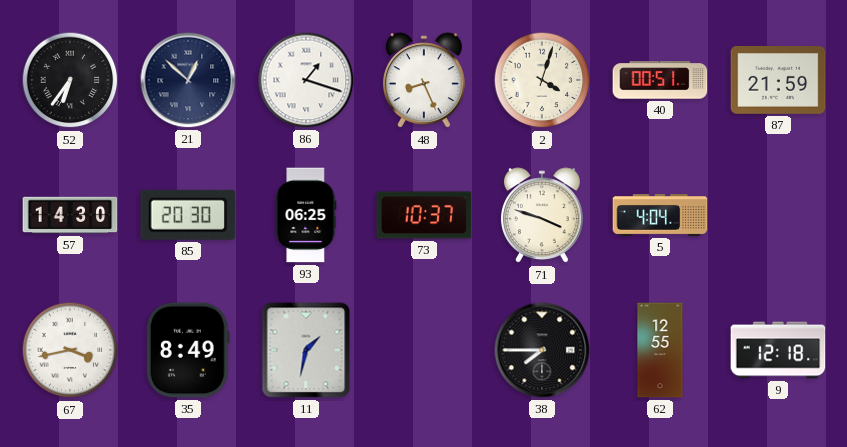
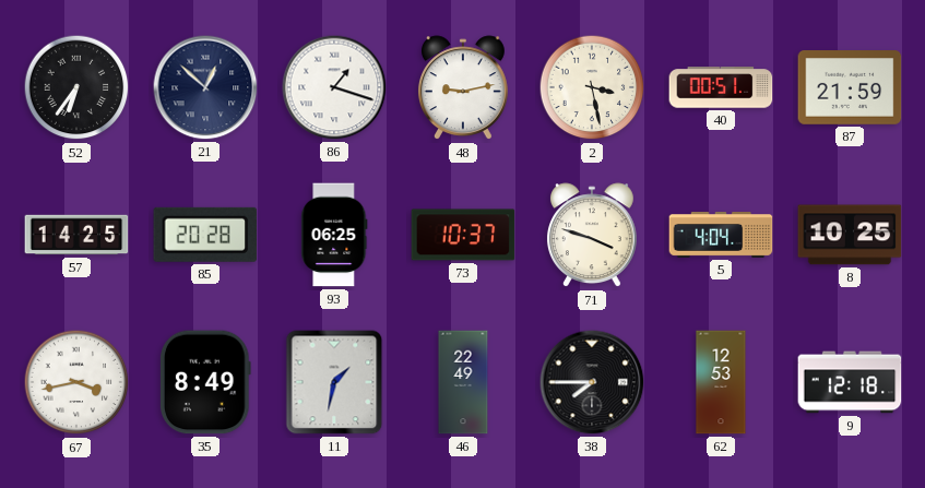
48: 8:26 -> 9:13
2: 4:03 -> 3:28
57: 14:30 -> 14:25
85: 20:30 -> 20:28
8: none -> 10:25
46: none -> 22:49
62: 12:55 -> 12:53
